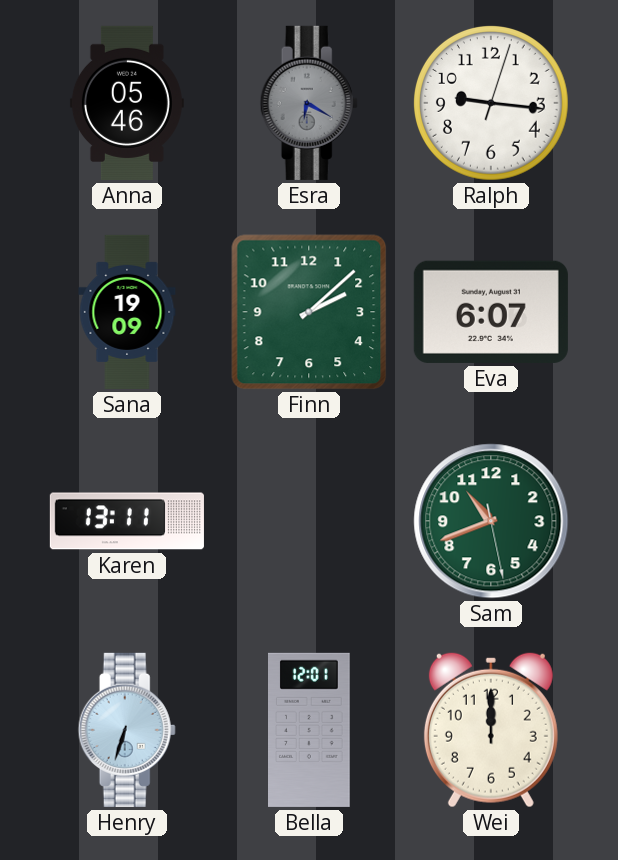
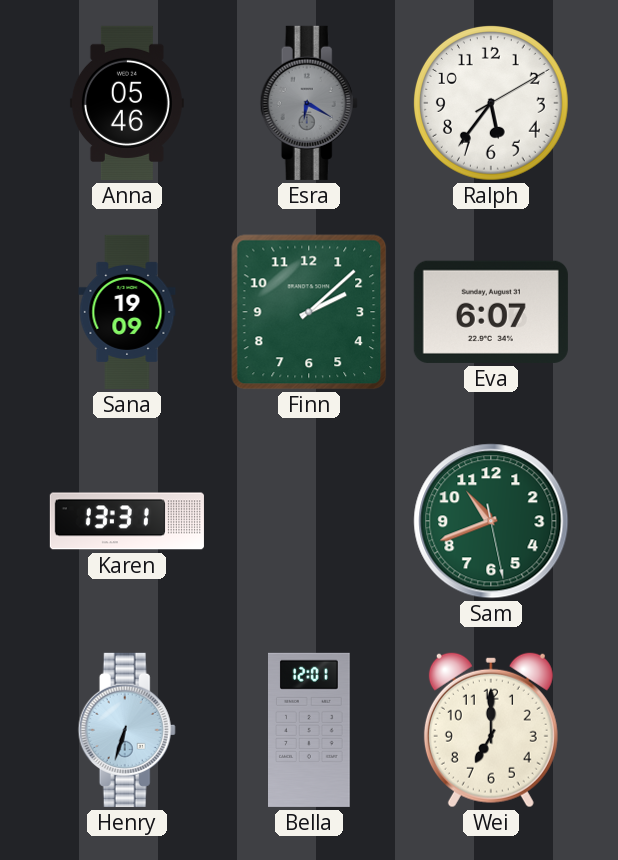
Ralph: 9:16 -> 5:36
Karen: 13:11 -> 13:31
Wei: 12:00 -> 7:00
